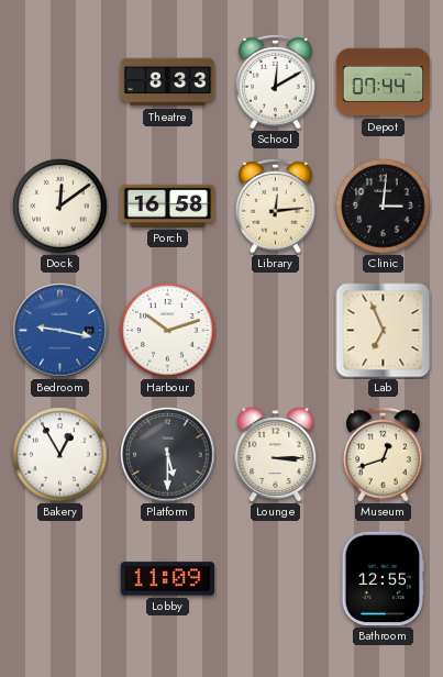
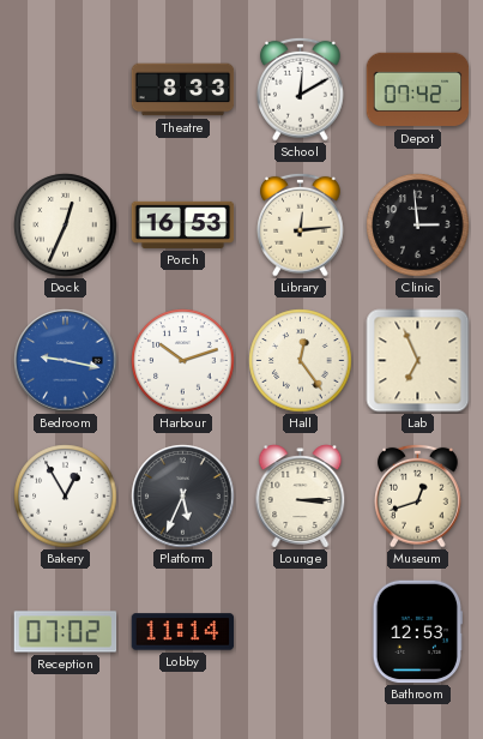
Depot: 07:44 -> 07:42
Dock: 12:09 -> 12:34
Porch: 16:58 -> 16:53
Clinic: 3:01 -> 2:59
Hall: none -> 12:24
Platform: 5:30 -> 5:34
Reception: none -> 07:02
Lobby: 11:09 -> 11:14
Bathroom: 12:55 -> 12:53
